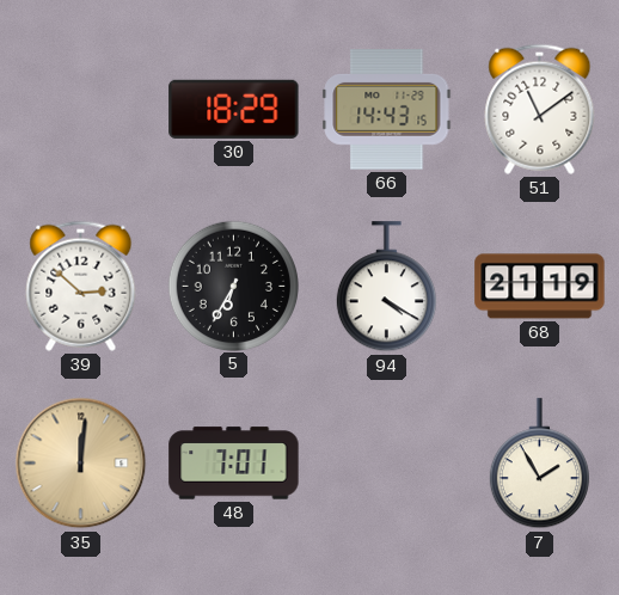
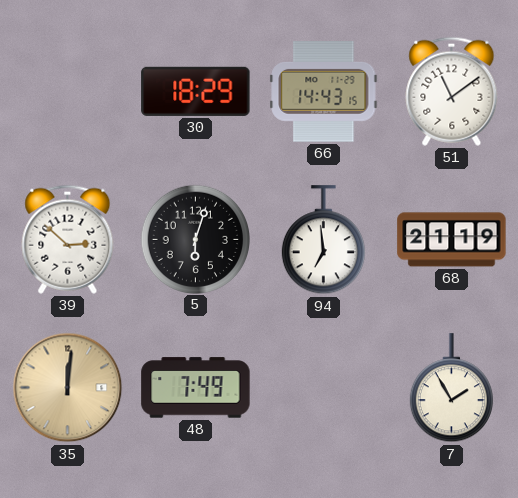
5: 6:35 -> 6:03
94: 4:20 -> 6:59
48: 7:01 -> 7:49
